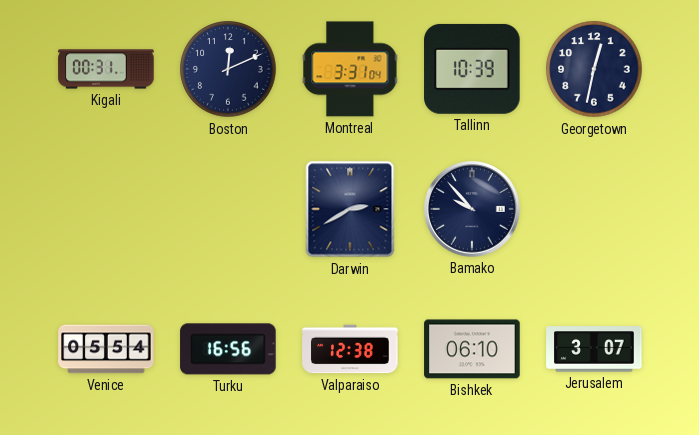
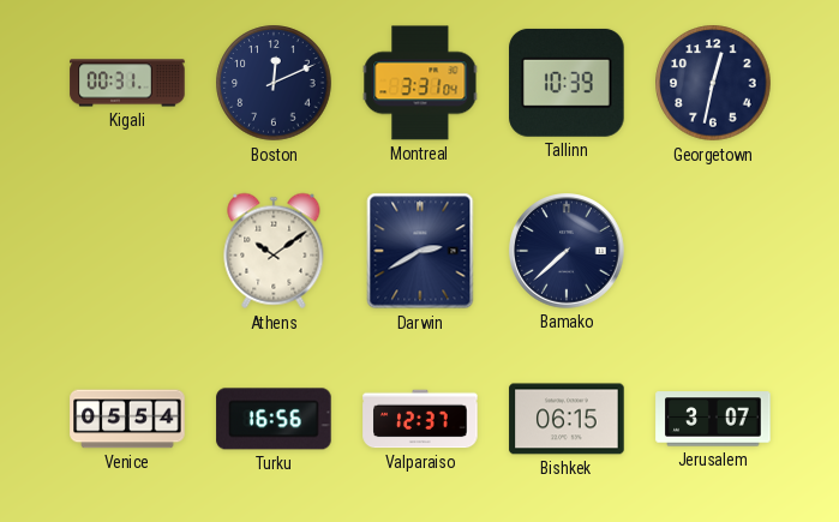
Athens: none -> 10:09
Bamako: 9:53 -> 7:38
Valparaiso: 12:38 -> 12:37
Bishkek: 06:10 -> 06:15
